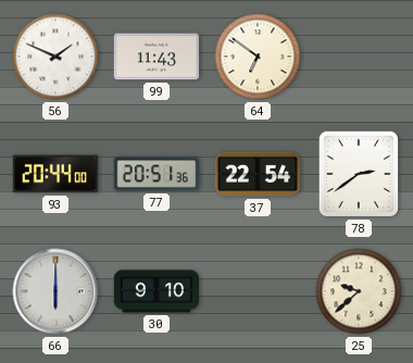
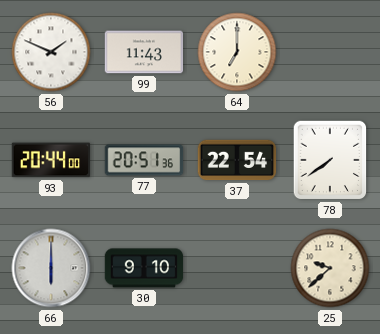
64: 6:51 -> 7:00
78: 2:39 -> 7:39
